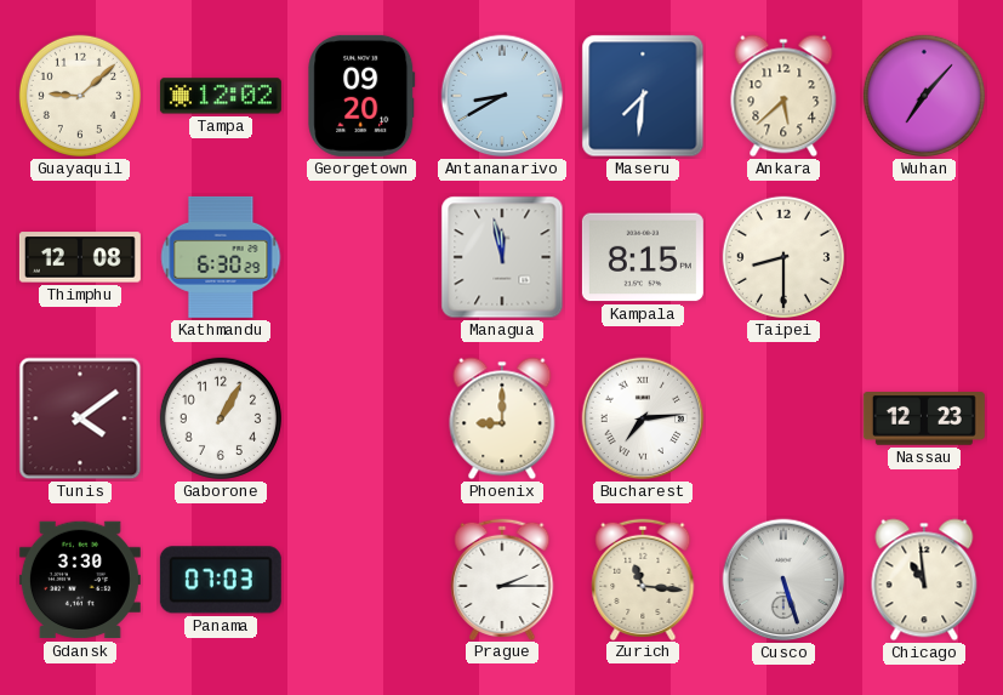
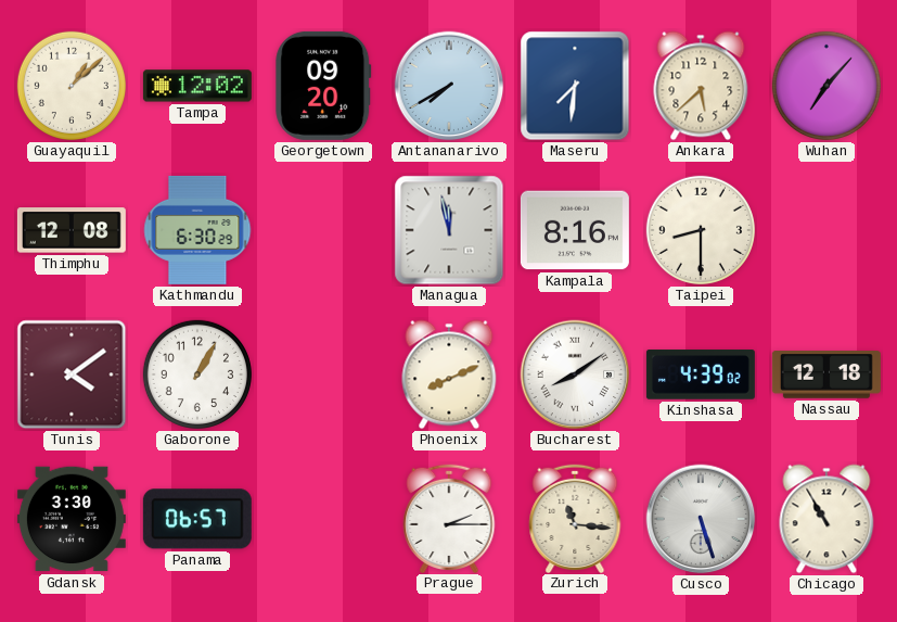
Guayaquil: 9:08 -> 1:08
Antananarivo: 8:40 -> 7:40
Kampala: 8:15 -> 8:16
Phoenix: 9:00 -> 8:11
Bucharest: 7:14 -> 8:09
Kinshasa: none -> 4:39
Nassau: 12:23 -> 12:18
Panama: 07:03 -> 06:57
Chicago: 10:59 -> 10:55
